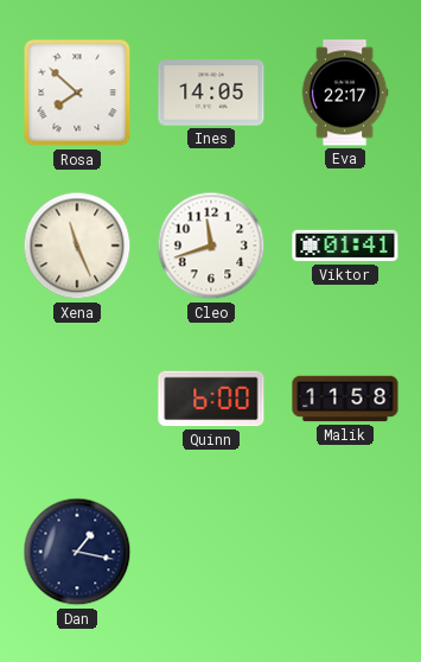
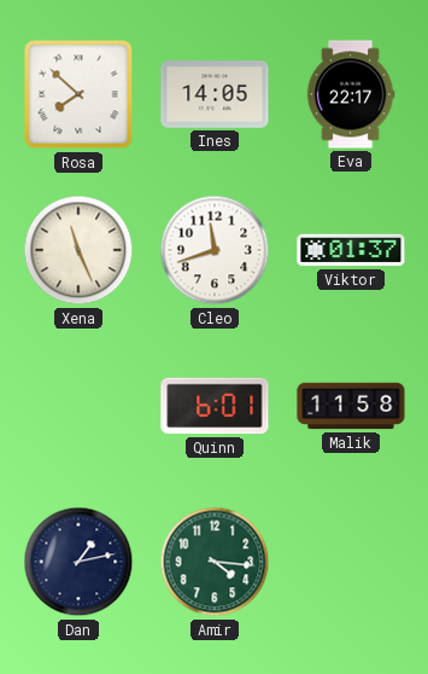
Viktor: 01:41 -> 01:37
Quinn: 6:00 -> 6:01
Dan: 1:17 -> 1:13
Amir: none -> 4:16
